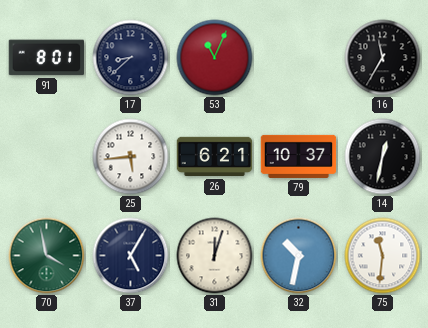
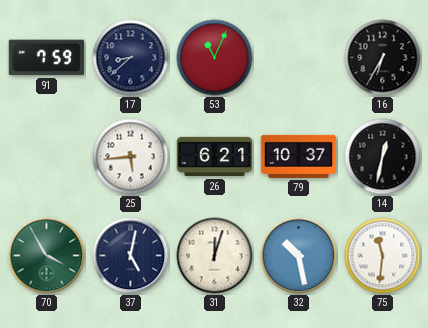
91: 8:01 -> 7:59
16: 11:35 -> 6:35
70: 3:58 -> 3:55
37: 5:05 -> 5:02
32: 10:32 -> 10:28
